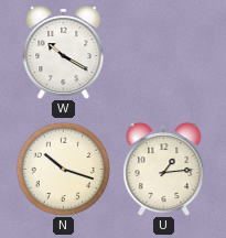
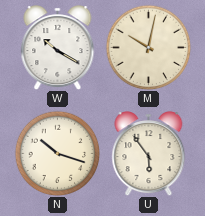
M: none -> 10:02
U: 1:14 -> 5:54
